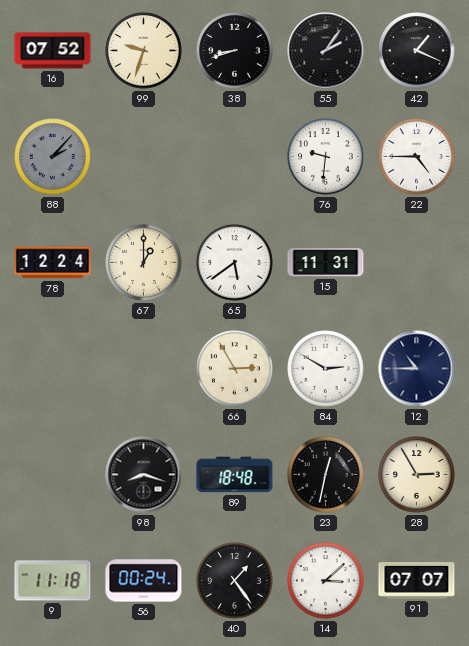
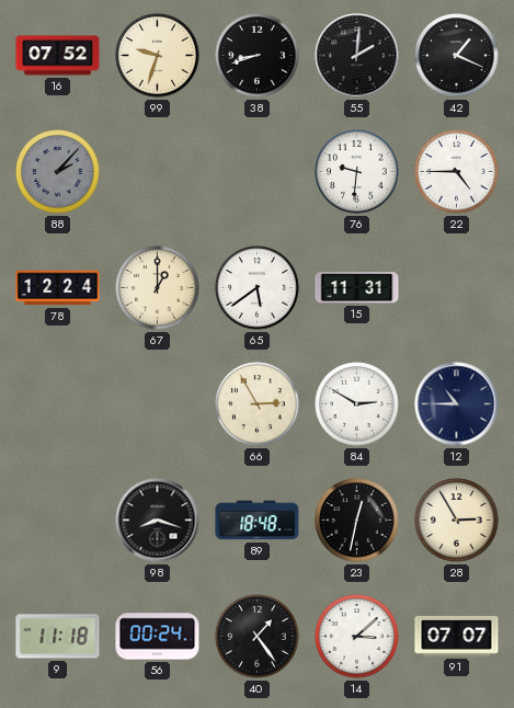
55: 2:06 -> 2:01
